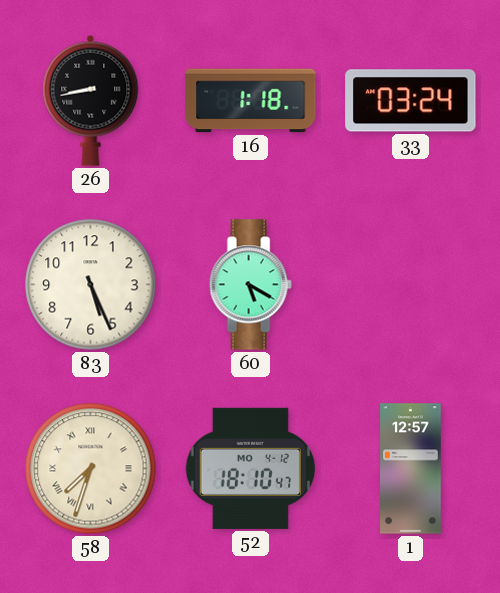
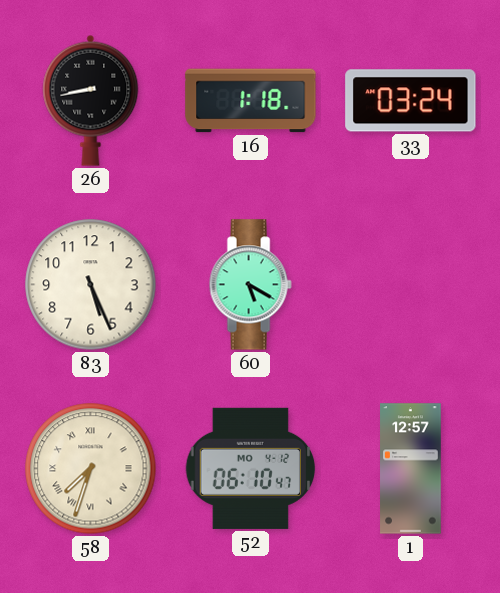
52: 18:10 -> 06:10
